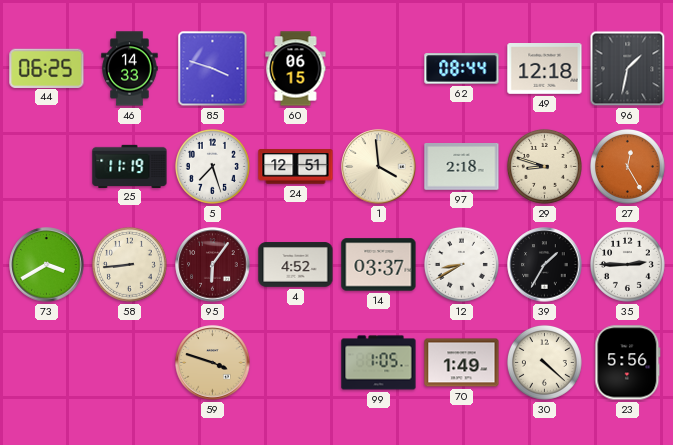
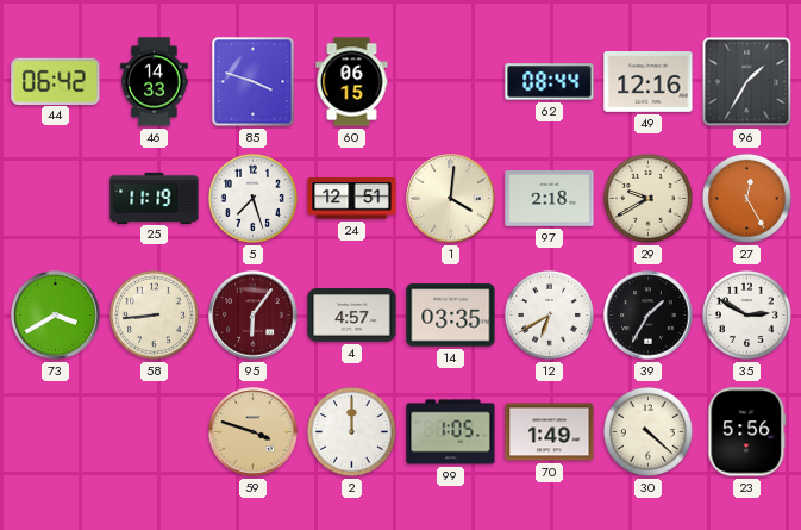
44: 06:25 -> 06:42
49: 12:18 -> 12:16
96: 1:32 -> 1:35
1: 3:59 -> 4:01
29: 8:48 -> 9:40
4: 4:52 -> 4:57
14: 03:37 -> 03:35
12: 8:40 -> 6:40
35: 2:45 -> 2:50
2: none -> 12:00
